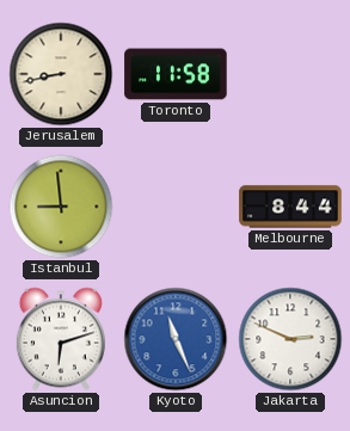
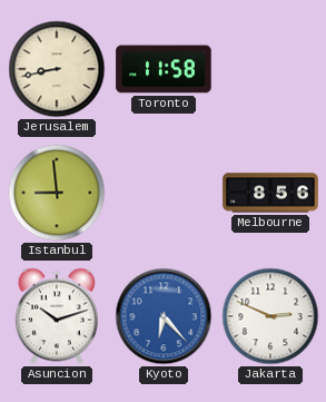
Melbourne: 8:44 -> 8:56
Asuncion: 6:12 -> 10:12
Kyoto: 11:26 -> 6:23
